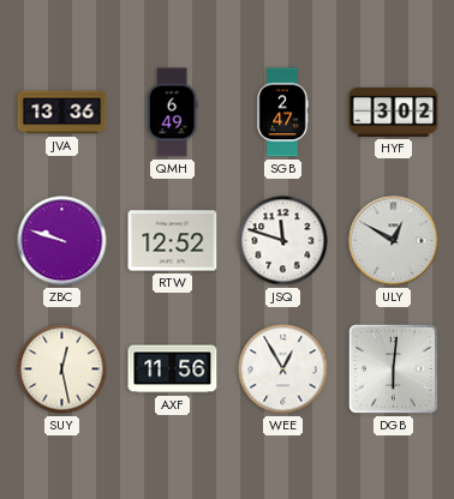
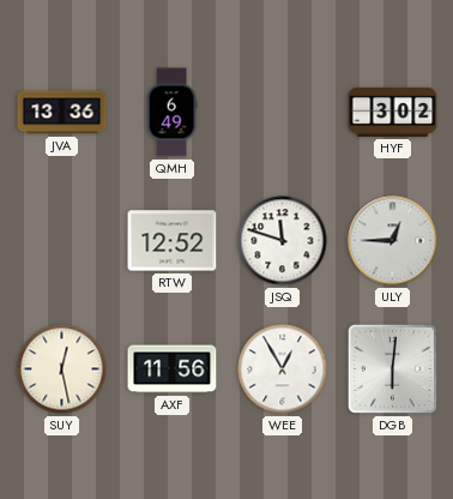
SGB: 2:47 -> none
ZBC: 9:48 -> none
ULY: 12:50 -> 12:45
